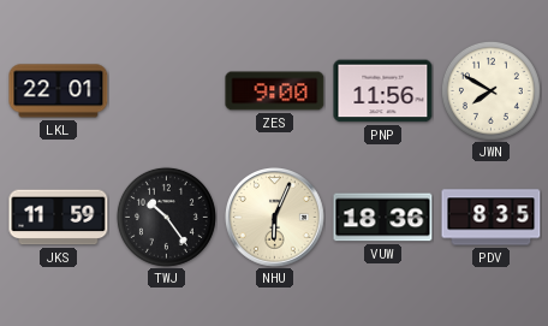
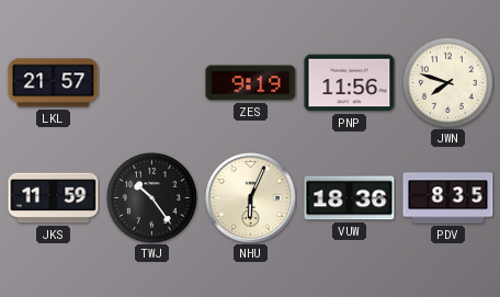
LKL: 22:01 -> 21:57
ZES: 9:00 -> 9:19
JWN: 7:50 -> 7:48
